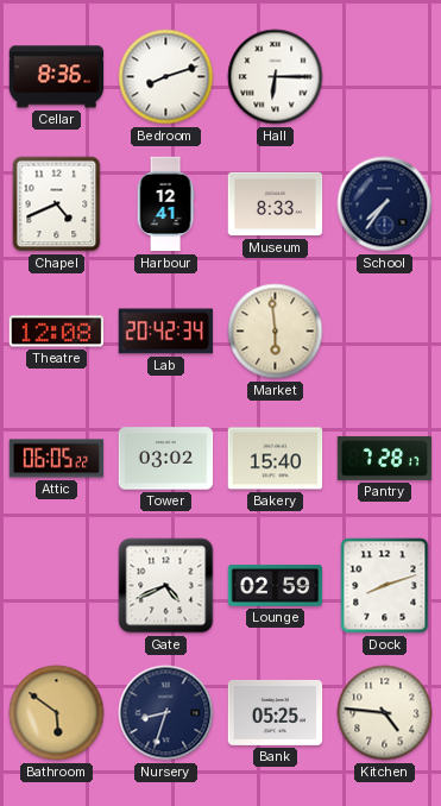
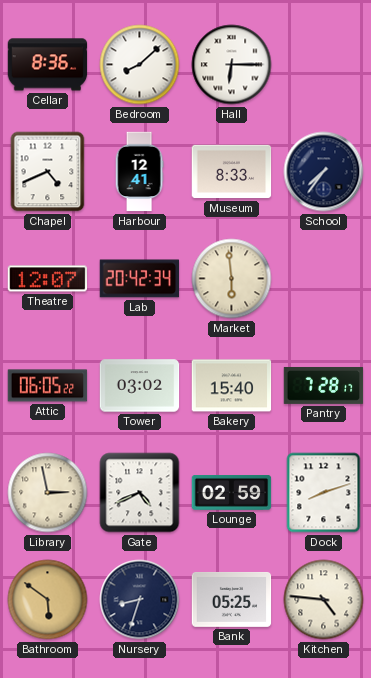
Bedroom: 8:12 -> 8:08
Theatre: 12:08 -> 12:07
Library: none -> 2:58
